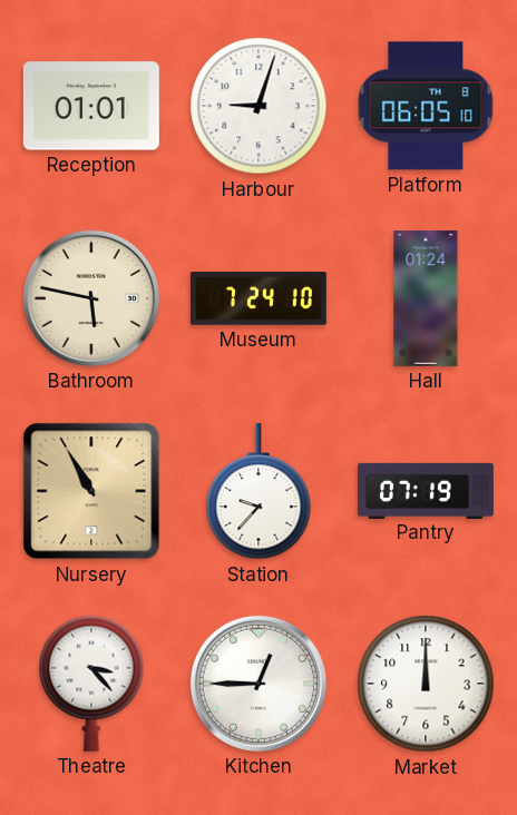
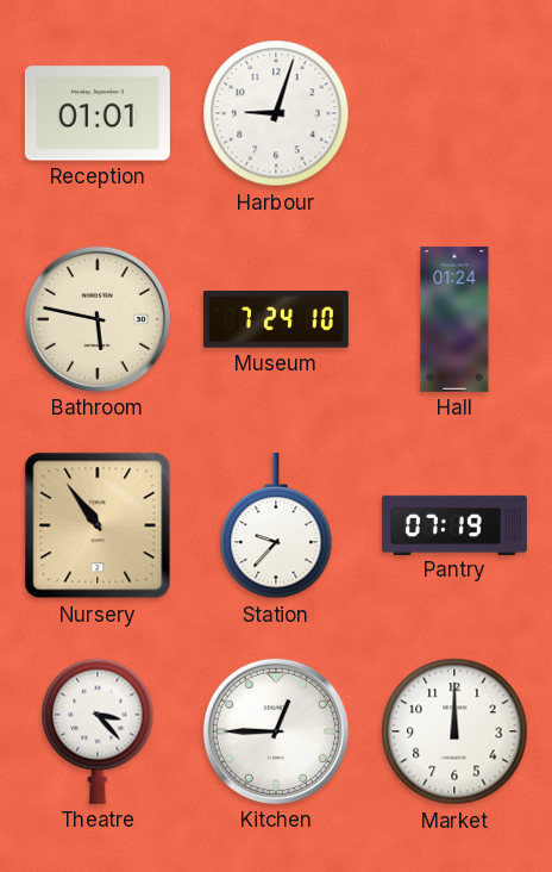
Platform: 06:05 -> none
Nursery: 10:55 -> 10:54
